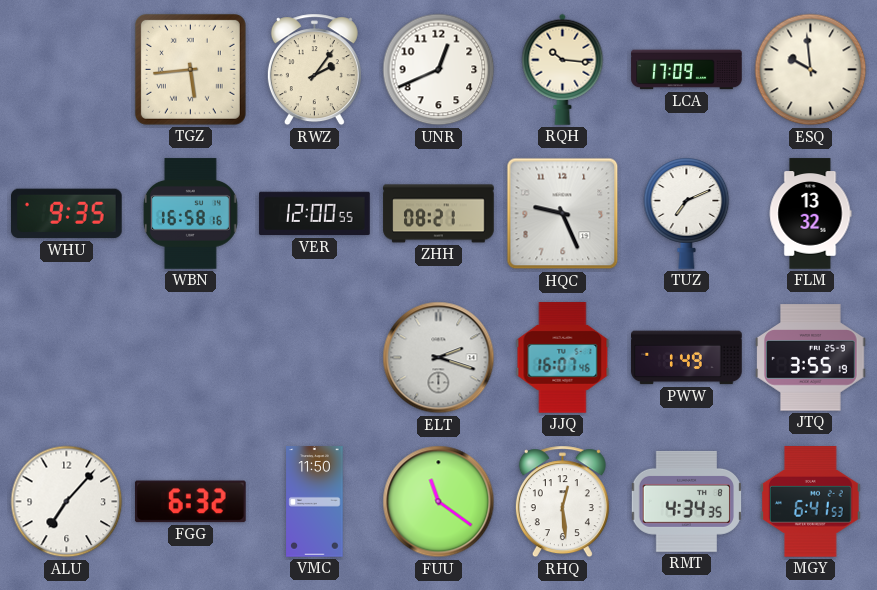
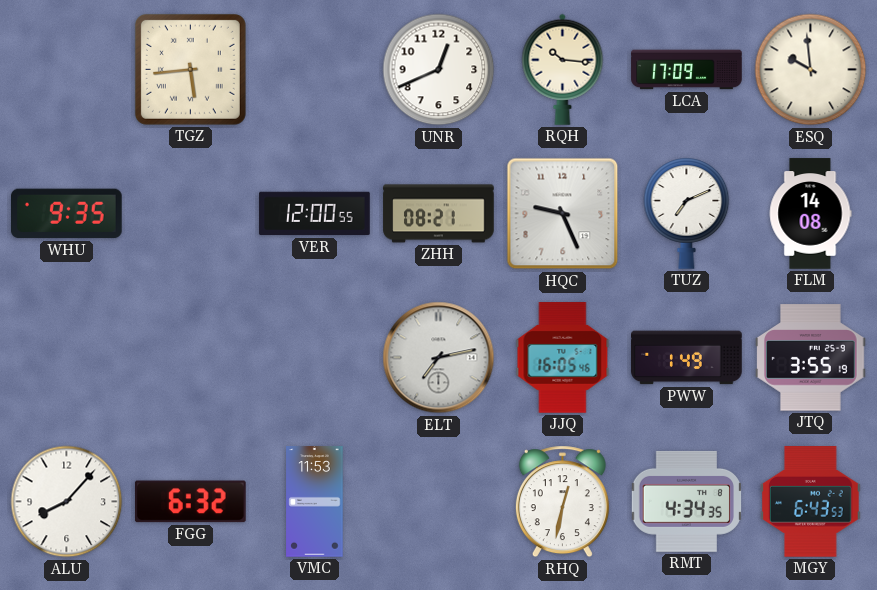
RWZ: 2:06 -> none
WBN: 16:58 -> none
FLM: 13:32 -> 14:08
ELT: 2:18 -> 7:13
JJQ: 16:07 -> 16:05
ALU: 7:07 -> 8:07
VMC: 11:50 -> 11:53
FUU: 11:21 -> none
RHQ: 12:29 -> 12:32
MGY: 6:41 -> 6:43
